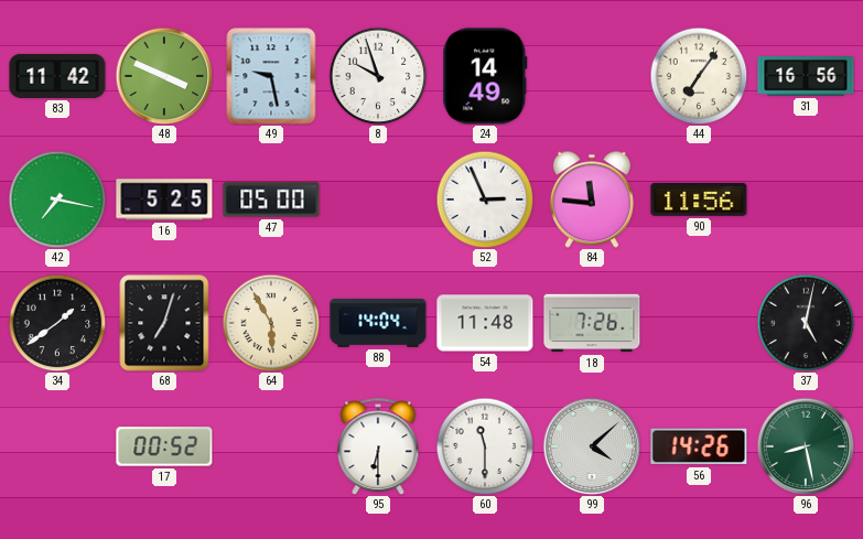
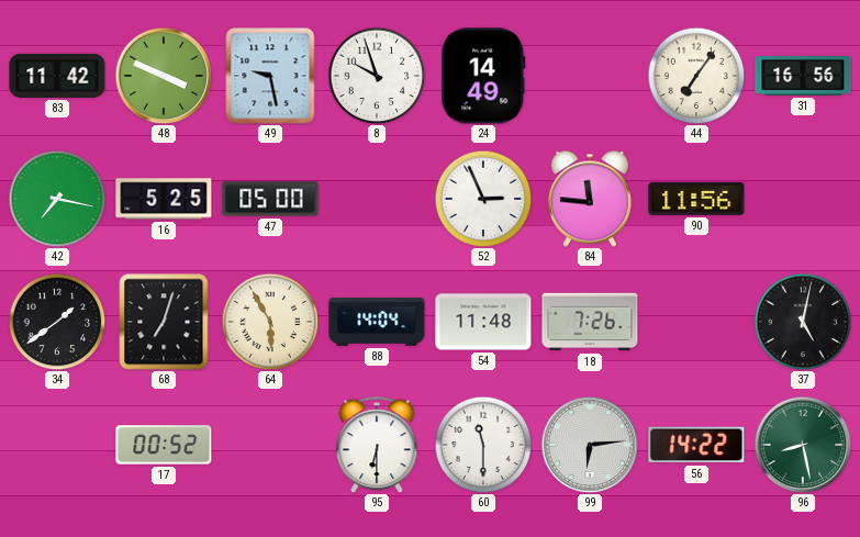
99: 4:08 -> 6:14
56: 14:26 -> 14:22
